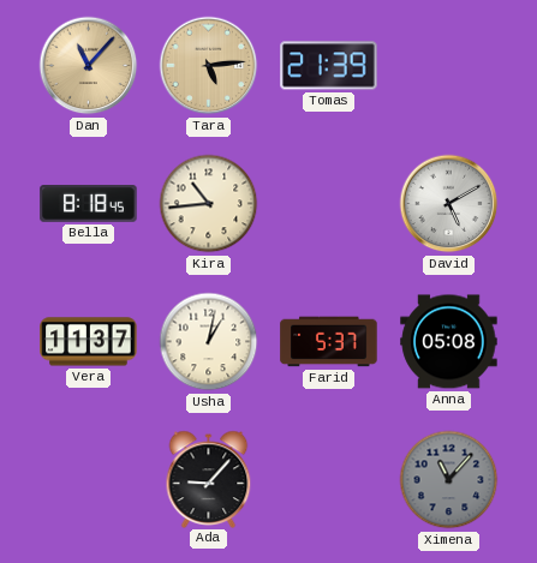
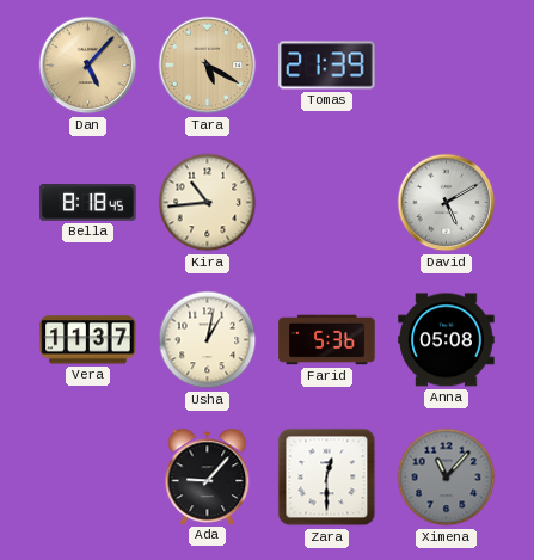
Dan: 11:07 -> 5:07
Tara: 5:14 -> 5:20
Farid: 5:37 -> 5:36
Zara: none -> 12:30
